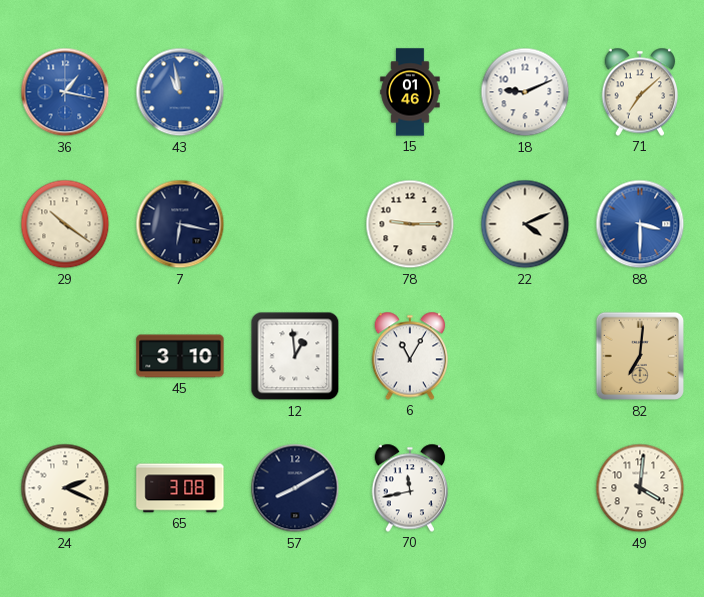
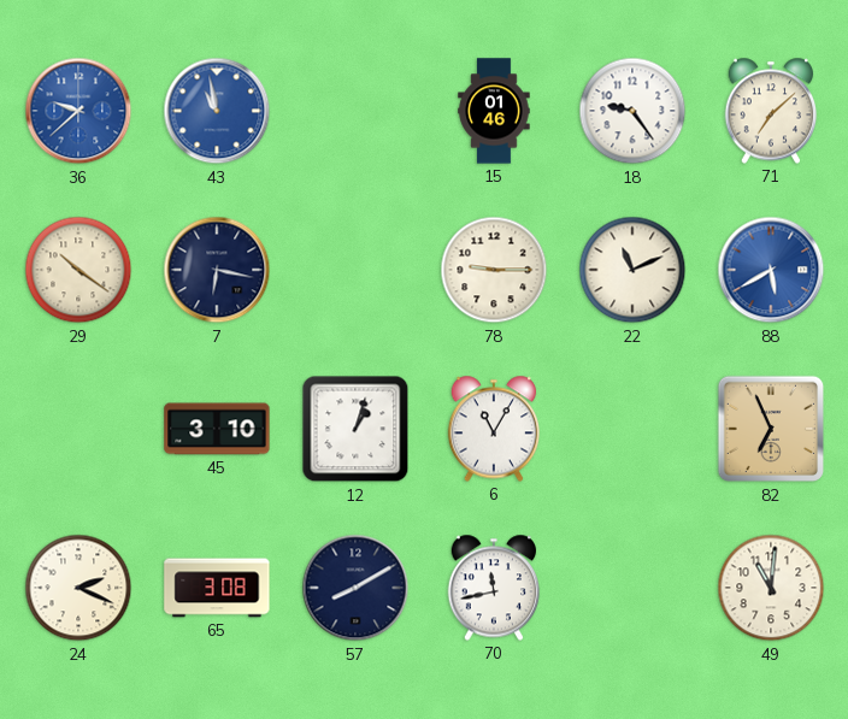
36: 1:17 -> 9:38
18: 9:11 -> 9:24
22: 4:11 -> 11:11
88: 3:30 -> 5:40
12: 12:59 -> 1:03
82: 7:01 -> 6:56
49: 4:01 -> 11:01
